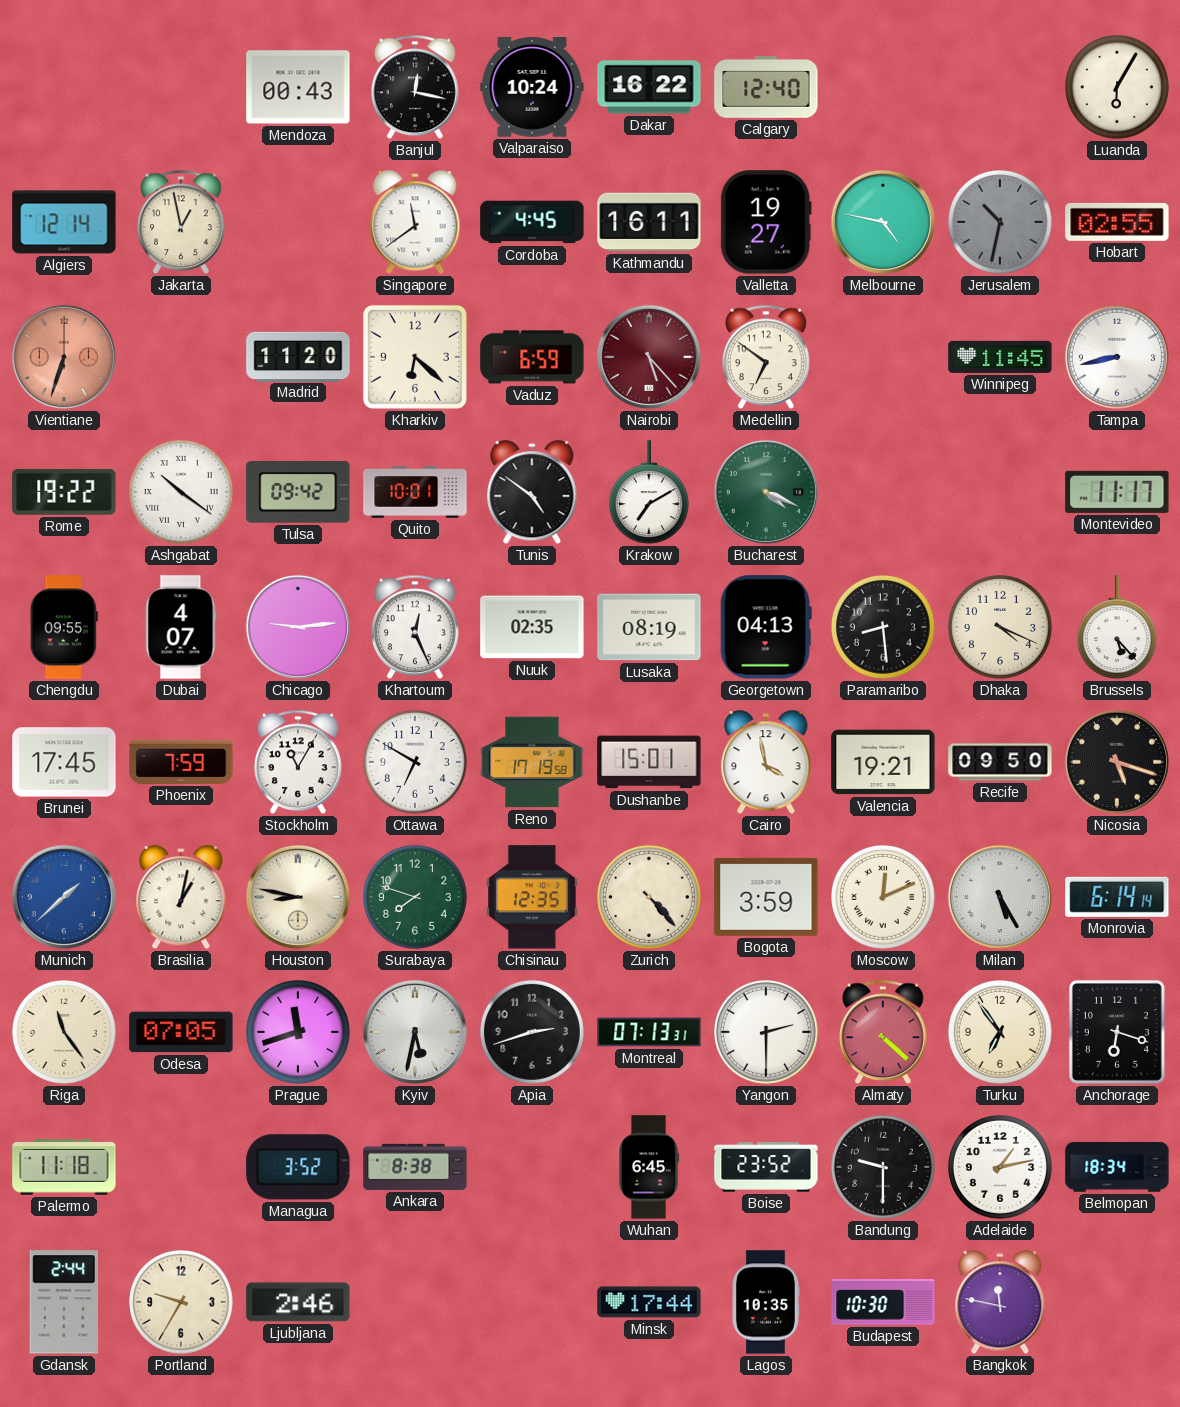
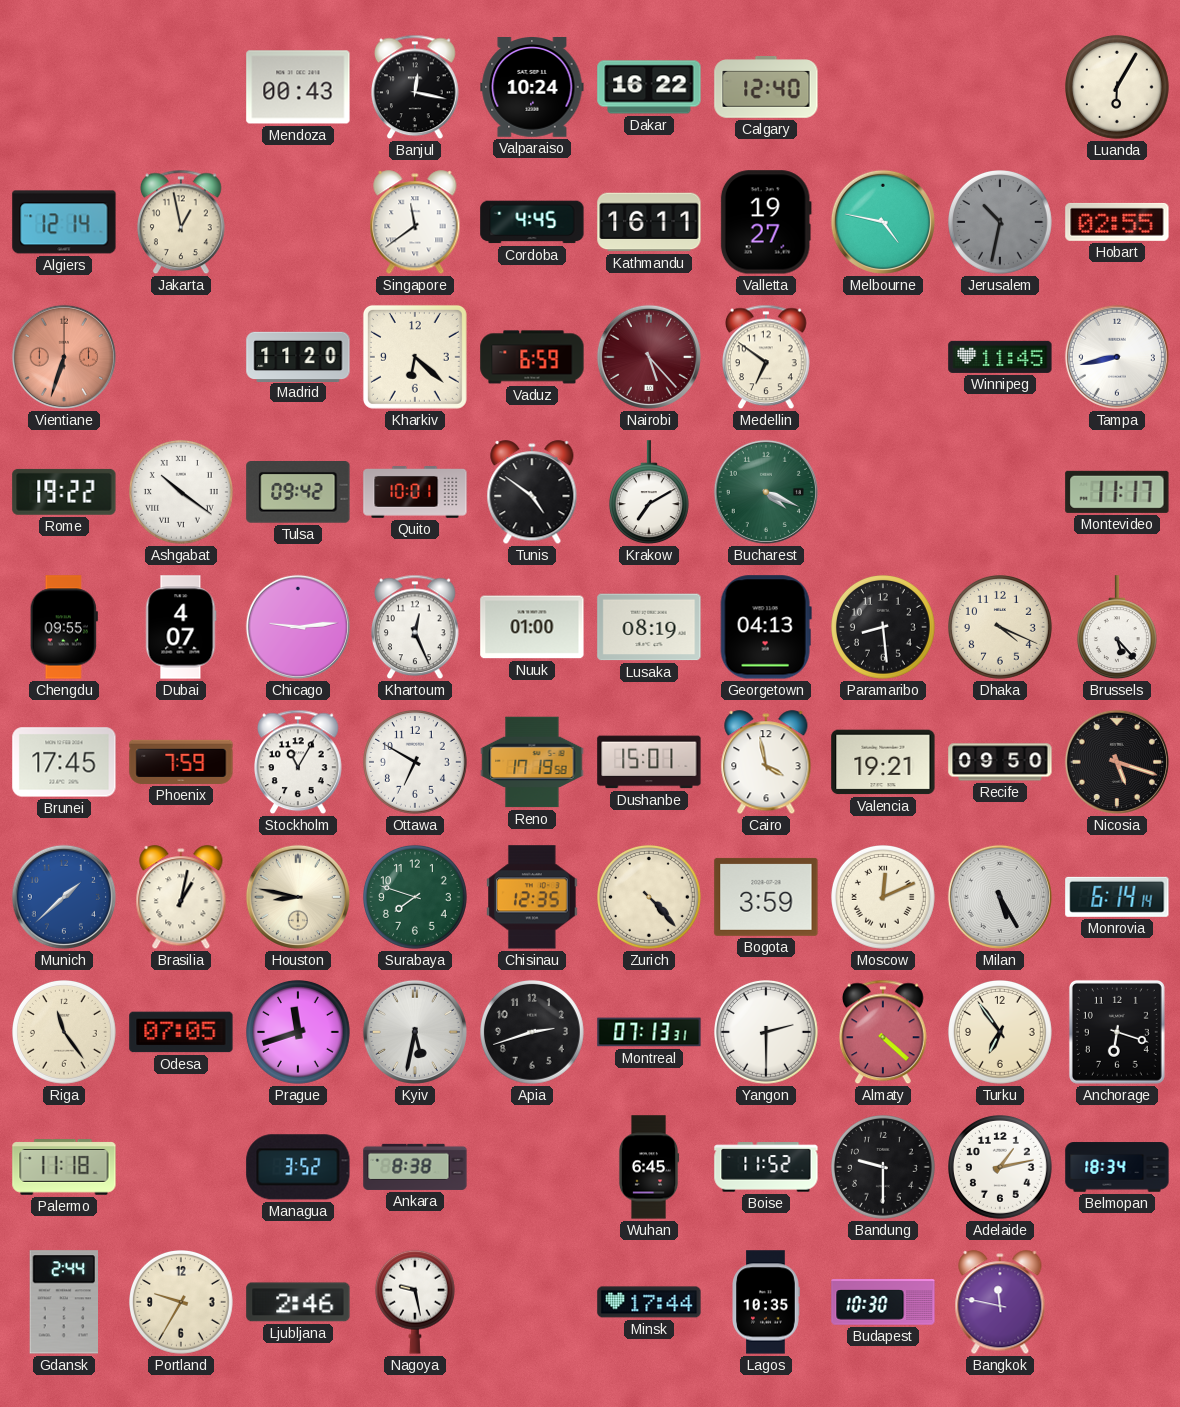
Nuuk: 02:35 -> 01:00
Boise: 23:52 -> 11:52
Nagoya: none -> 9:28
